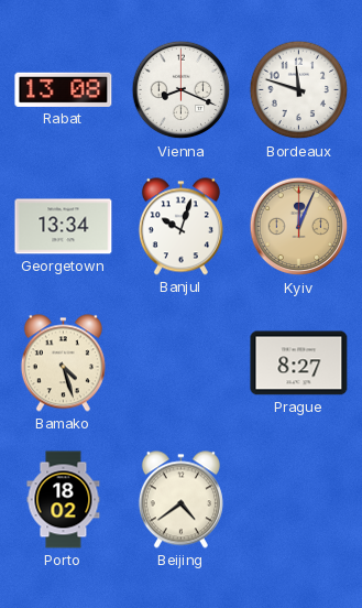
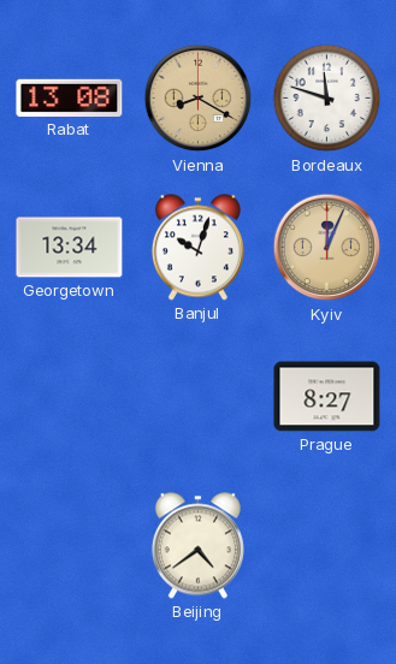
Vienna: 8:19 -> 8:20
Vienna dial: white -> champagne
Bamako: 4:27 -> none
Porto: 18:02 -> none
